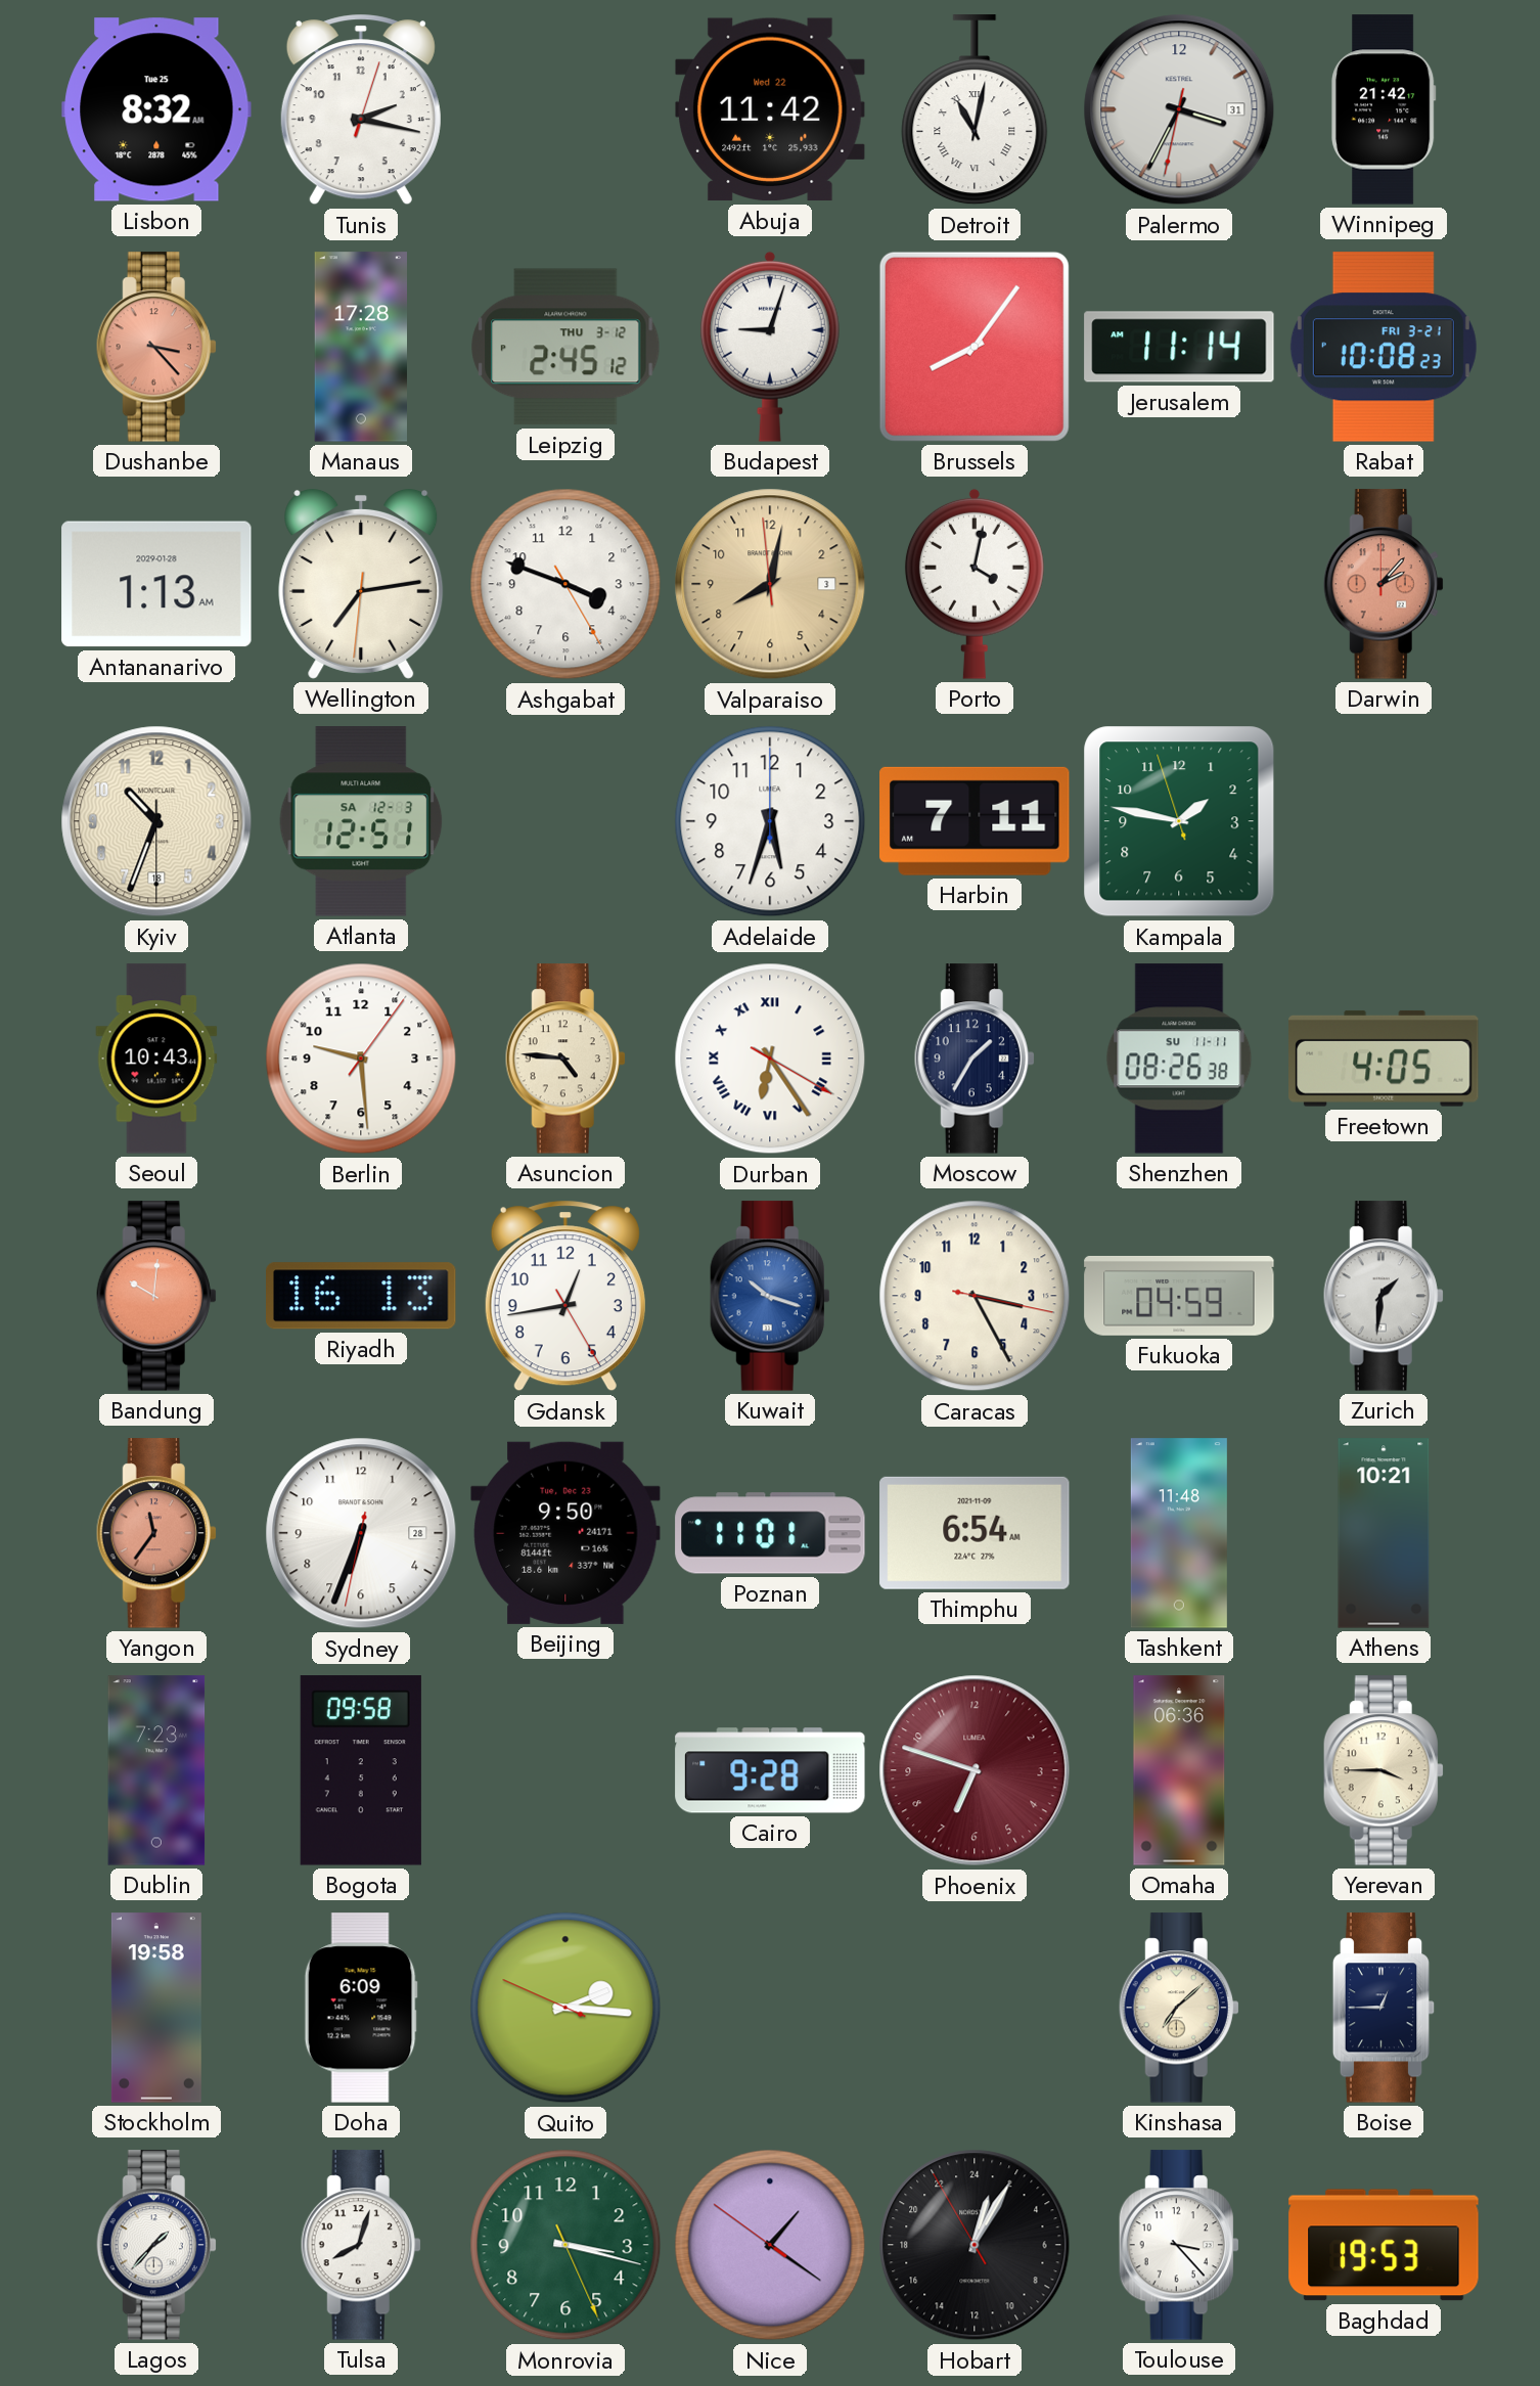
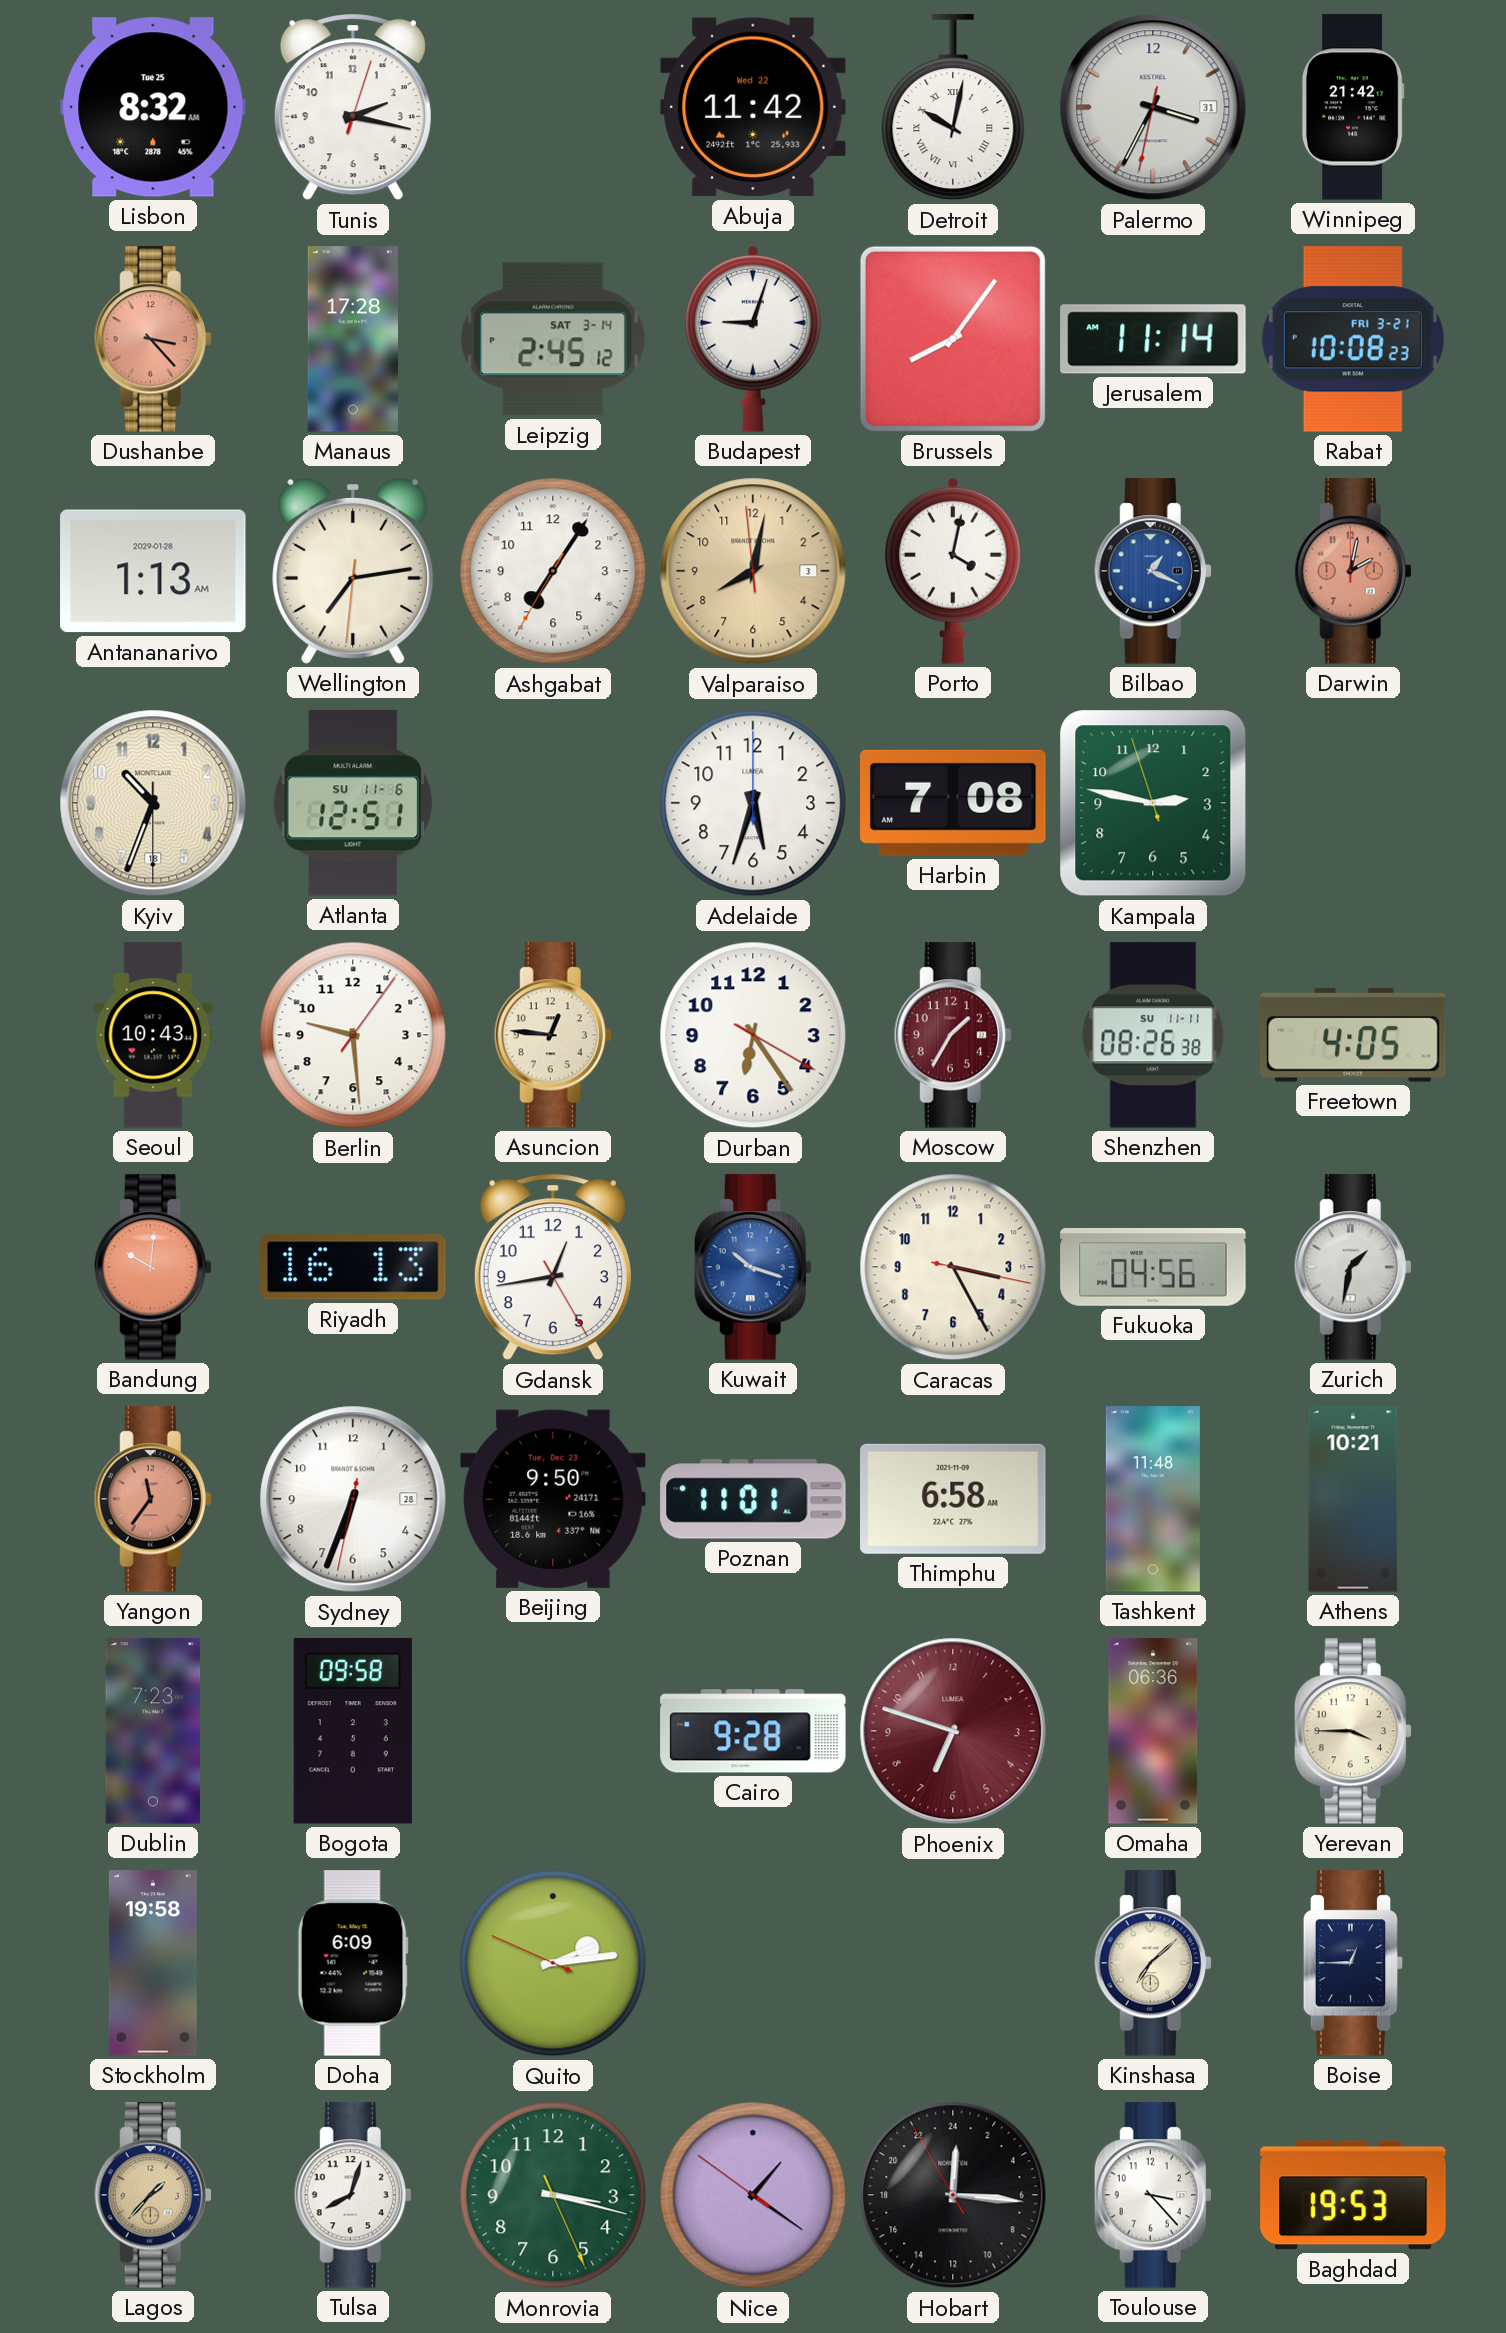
Detroit: 11:02 -> 10:02
Leipzig date: THU 3-12 -> SAT 3-14
Ashgabat: 3:48 -> 7:05
Bilbao: none -> 1:19
Darwin: 2:07 -> 2:02
Atlanta date: SA 12-3 -> SU 11-6
Harbin: 7:11 -> 7:08
Kampala: 1:46 -> 2:46
Asuncion: 4:46 -> 12:46
Durban numerals: Roman -> Arabic
Moscow dial: navy -> burgundy
Fukuoka: 04:59 -> 04:56
Zurich: 1:31 -> 1:32
Thimphu: 6:54 -> 6:58
Quito: 2:15 -> 2:13
Lagos dial: white -> champagne
Hobart: 1:04 -> 0:15
